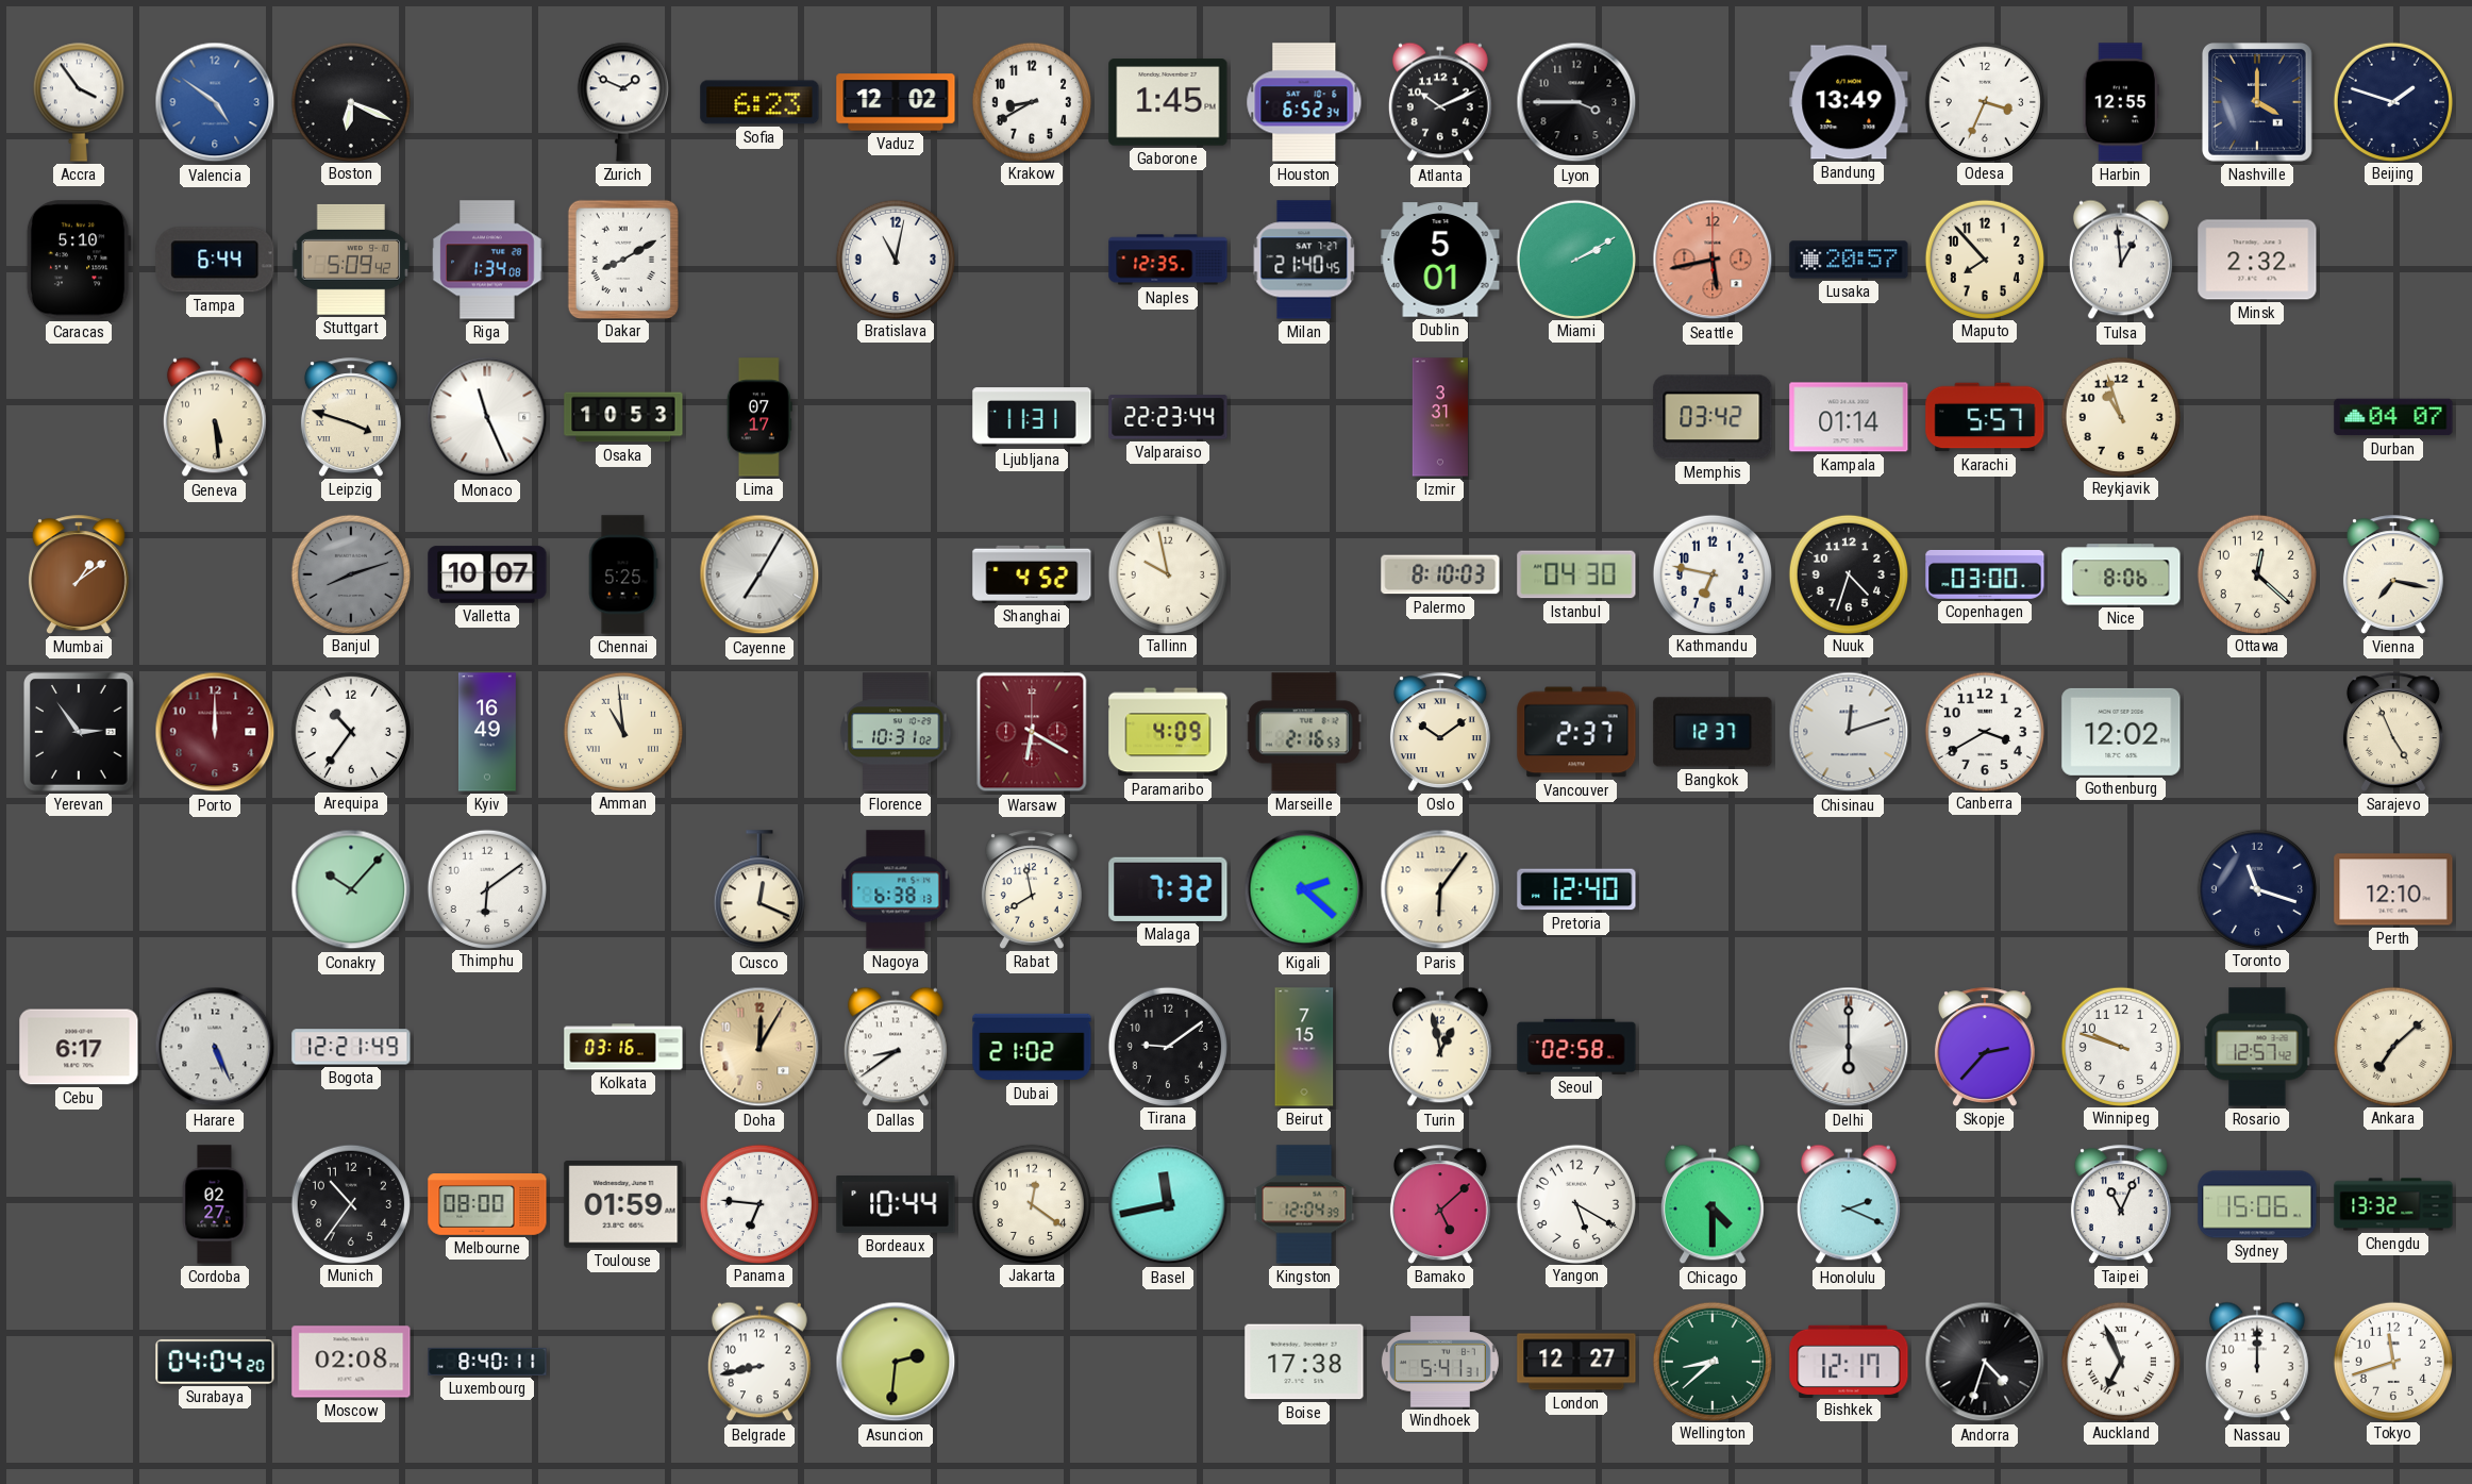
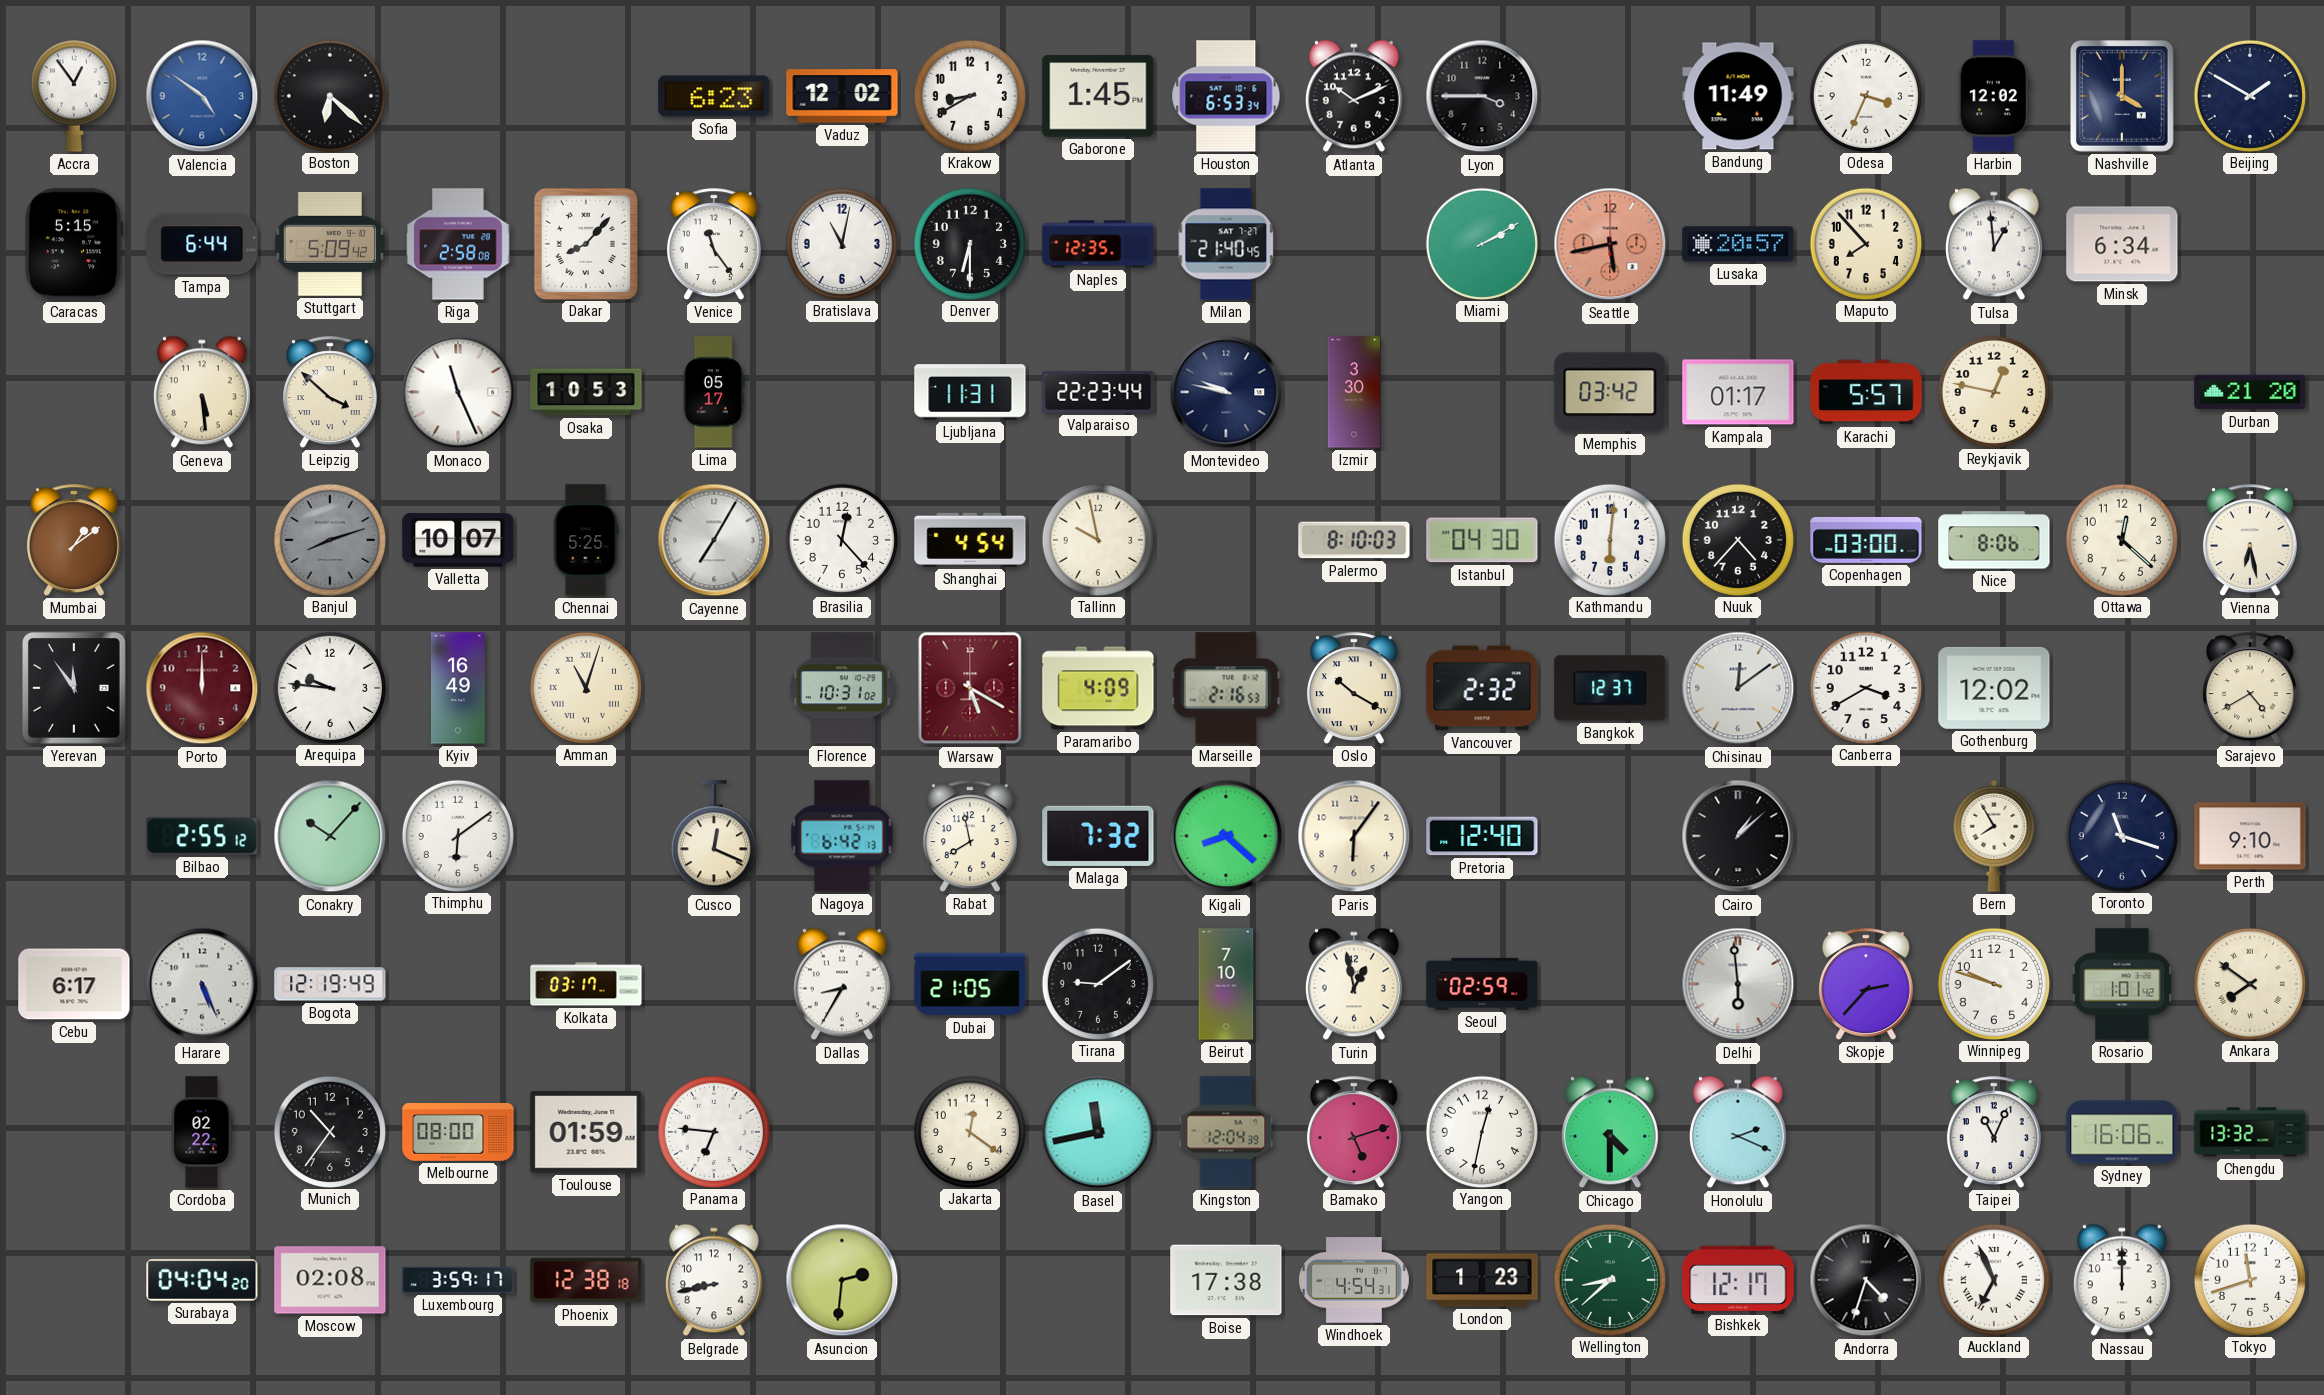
Accra: 3:54 -> 12:54
Boston: 6:19 -> 6:22
Zurich: 1:49 -> none
Houston: 6:52 -> 6:53
Bandung: 13:49 -> 11:49
Harbin: 12:55 -> 12:02
Beijing: 1:48 -> 1:50
Caracas: 5:10 -> 5:15
Riga: 1:34 -> 2:58
Dakar: 8:10 -> 8:07
Venice: none -> 11:24
Denver: none -> 6:30
Dublin: 5:01 -> none
Minsk: 2:32 -> 6:34
Leipzig: 3:48 -> 3:52
Lima: 07:17 -> 05:17
Montevideo: none -> 9:47
Izmir: 3:31 -> 3:30
Kampala: 01:14 -> 01:17
Reykjavik: 10:57 -> 12:47
Durban: 04:07 -> 21:20
Brasilia: none -> 12:23
Shanghai: 4:52 -> 4:54
Kathmandu: 6:47 -> 6:01
Nuuk: 4:33 -> 4:37
Vienna: 7:17 -> 6:28
Yerevan: 2:54 -> 11:54
Arequipa: 10:36 -> 9:46
Amman: 10:59 -> 11:03
Warsaw: 6:20 -> 5:20
Oslo: 10:09 -> 10:20
Vancouver: 2:37 -> 2:32
Chisinau: 12:12 -> 12:09
Sarajevo: 4:56 -> 4:40
Bilbao: none -> 2:55
Nagoya: 6:38 -> 6:42
Kigali: 2:22 -> 8:22
Cairo: none -> 1:08
Bern: none -> 7:55
Perth: 12:10 -> 9:10
Bogota: 12:21 -> 12:19
Kolkata: 03:16 -> 03:17
Doha: 12:05 -> none
Dallas: 8:39 -> 8:35
Dubai: 21:02 -> 21:05
Beirut: 7:15 -> 7:10
Seoul: 02:58 -> 02:59
Delhi: 6:00 -> 5:59
Rosario: 12:57 -> 1:01
Ankara: 7:08 -> 7:51
Cordoba: 02:27 -> 02:22
Bordeaux: 10:44 -> none
Bamako: 5:08 -> 5:12
Yangon: 5:20 -> 12:32
Sydney: 15:06 -> 16:06
Luxembourg: 8:40 -> 3:59
Phoenix: none -> 12:38
Windhoek: 5:41 -> 4:54
London: 12:27 -> 1:23
